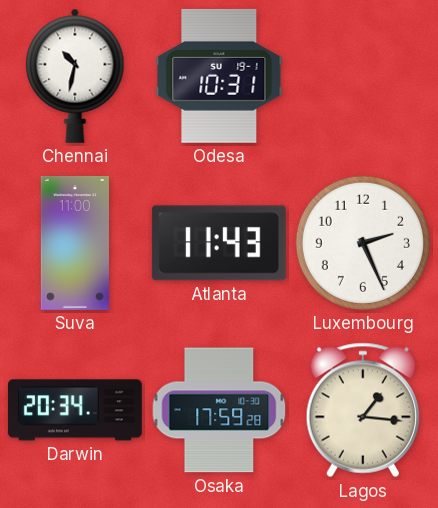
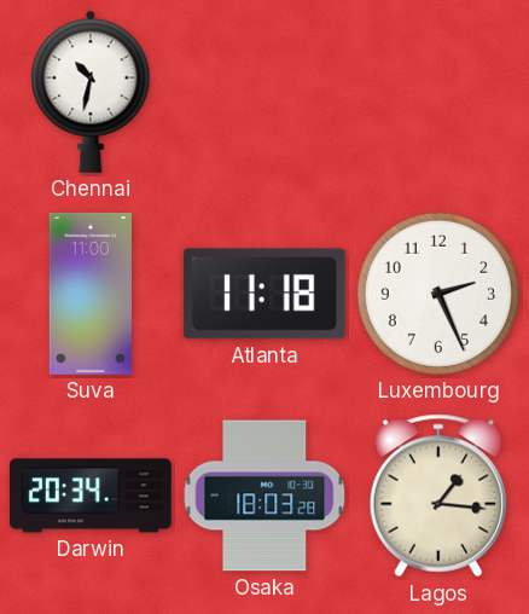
Odesa: 10:31 -> none
Atlanta: 11:43 -> 11:18
Osaka: 17:59 -> 18:03
